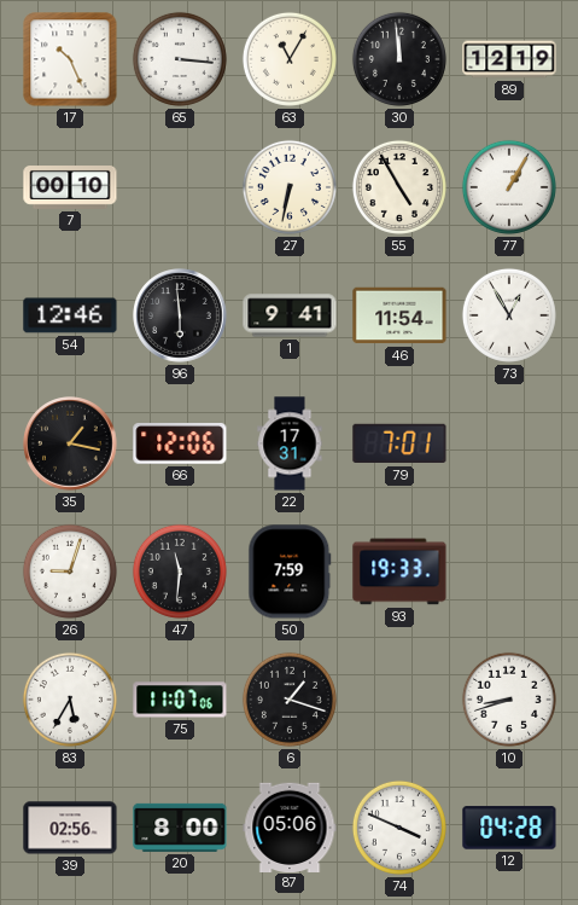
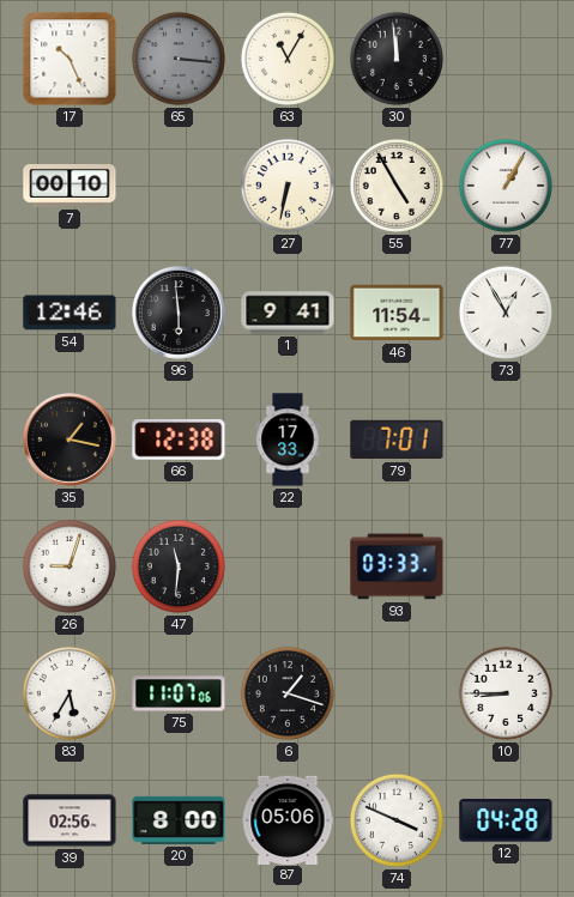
65 dial: white -> grey
89: 12:19 -> none
66: 12:06 -> 12:38
22: 17:31 -> 17:33
50: 7:59 -> none
93: 19:33 -> 03:33
10: 8:42 -> 8:45
